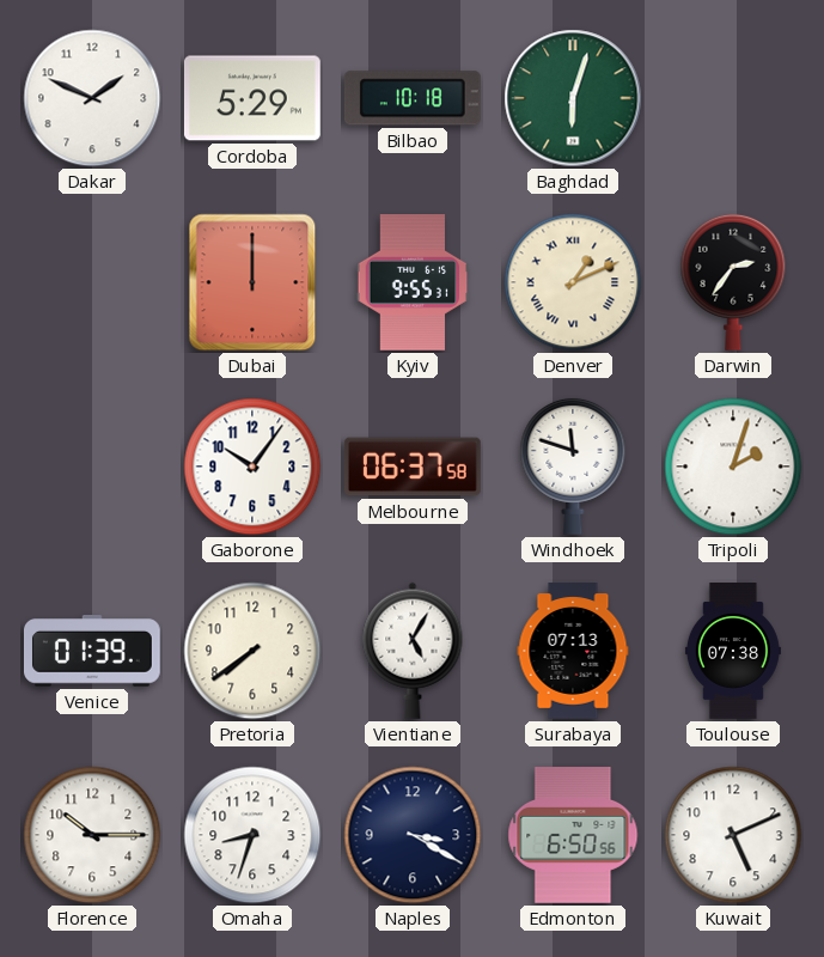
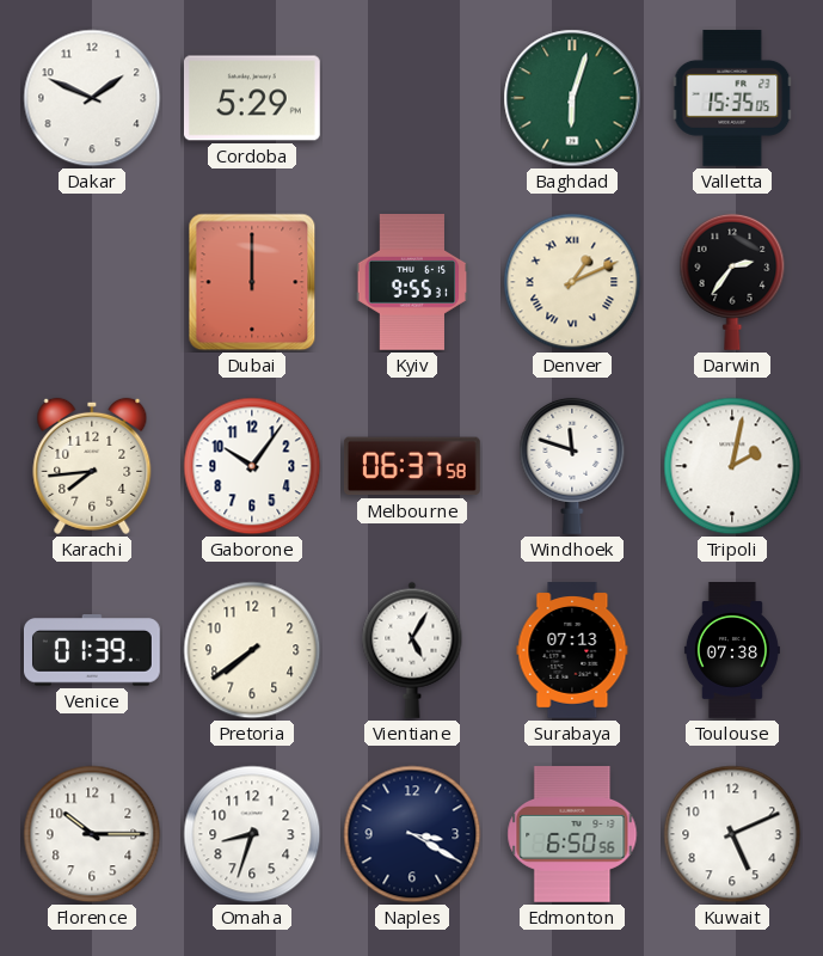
Bilbao: 10:18 -> none
Valletta: none -> 15:35
Karachi: none -> 7:44
Tripoli: 2:03 -> 2:02
